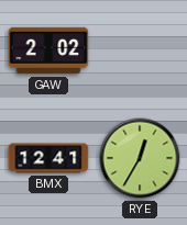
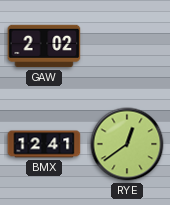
RYE: 12:35 -> 12:39
